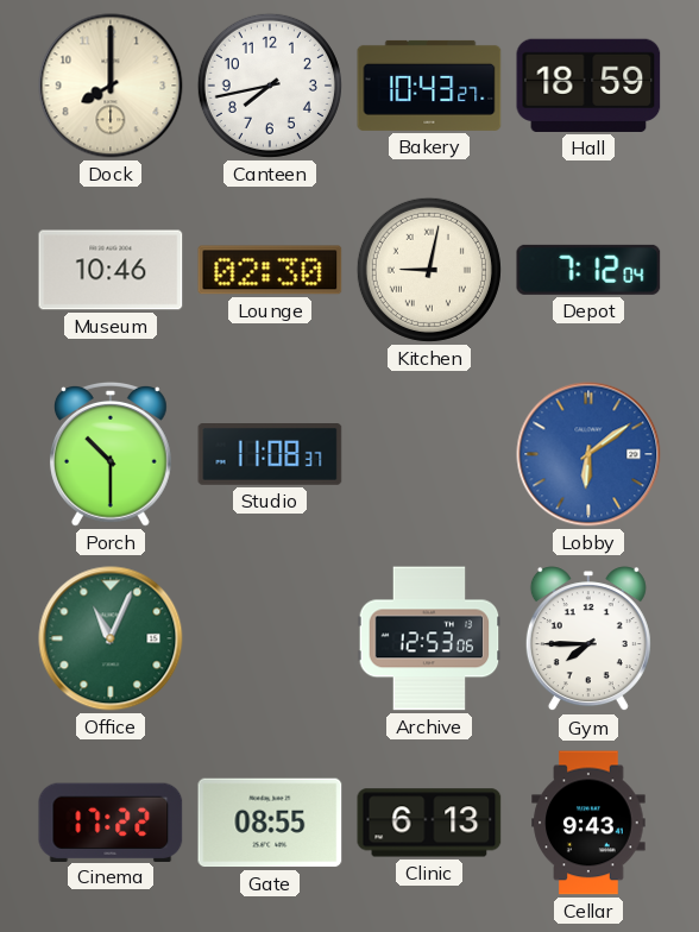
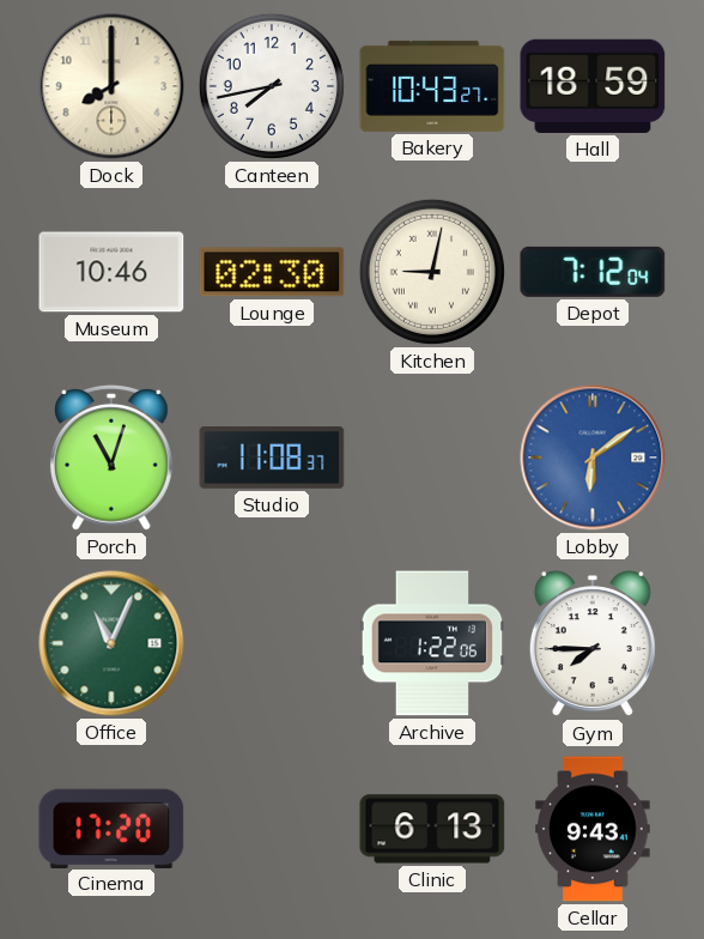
Porch: 10:30 -> 11:03
Archive: 12:53 -> 1:22
Cinema: 17:22 -> 17:20
Gate: 08:55 -> none
